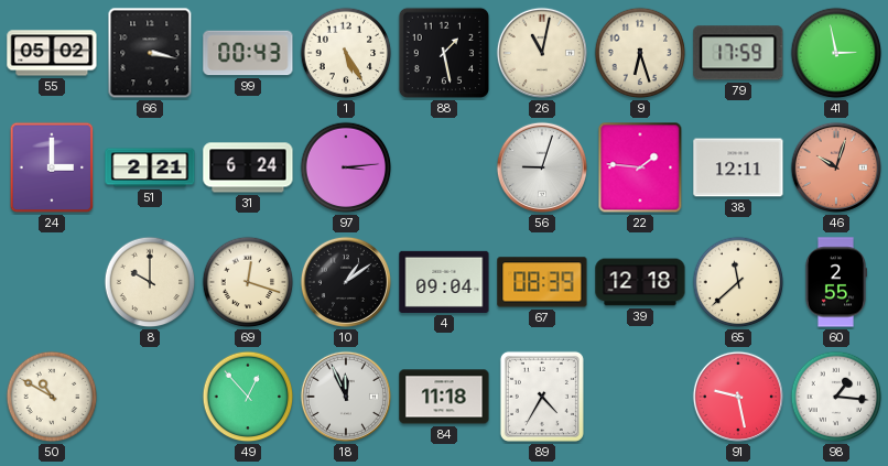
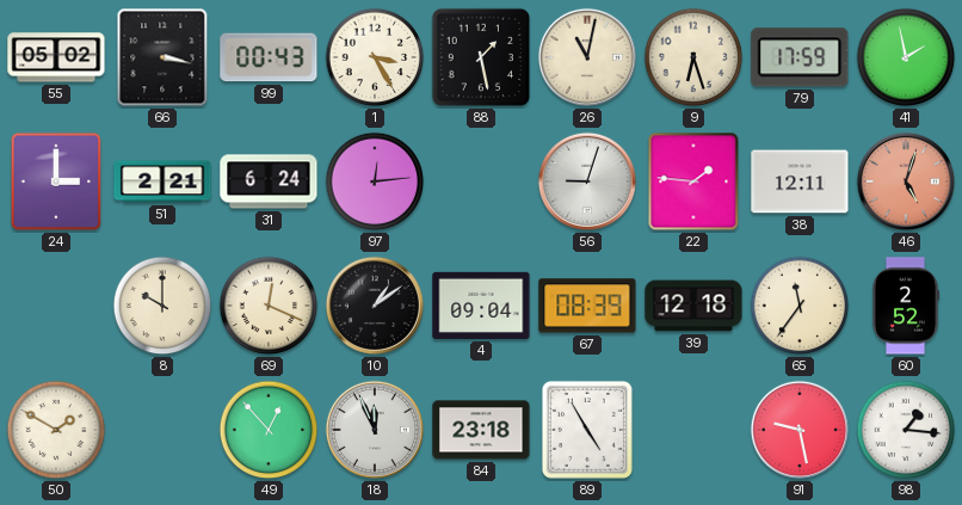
1: 5:25 -> 3:25
41: 2:58 -> 1:58
97: 3:14 -> 12:14
46: 10:03 -> 5:03
69: 12:18 -> 12:19
65: 11:38 -> 11:36
60: 2:55 -> 2:52
50: 10:50 -> 1:50
84: 11:18 -> 23:18
89: 4:35 -> 4:55
